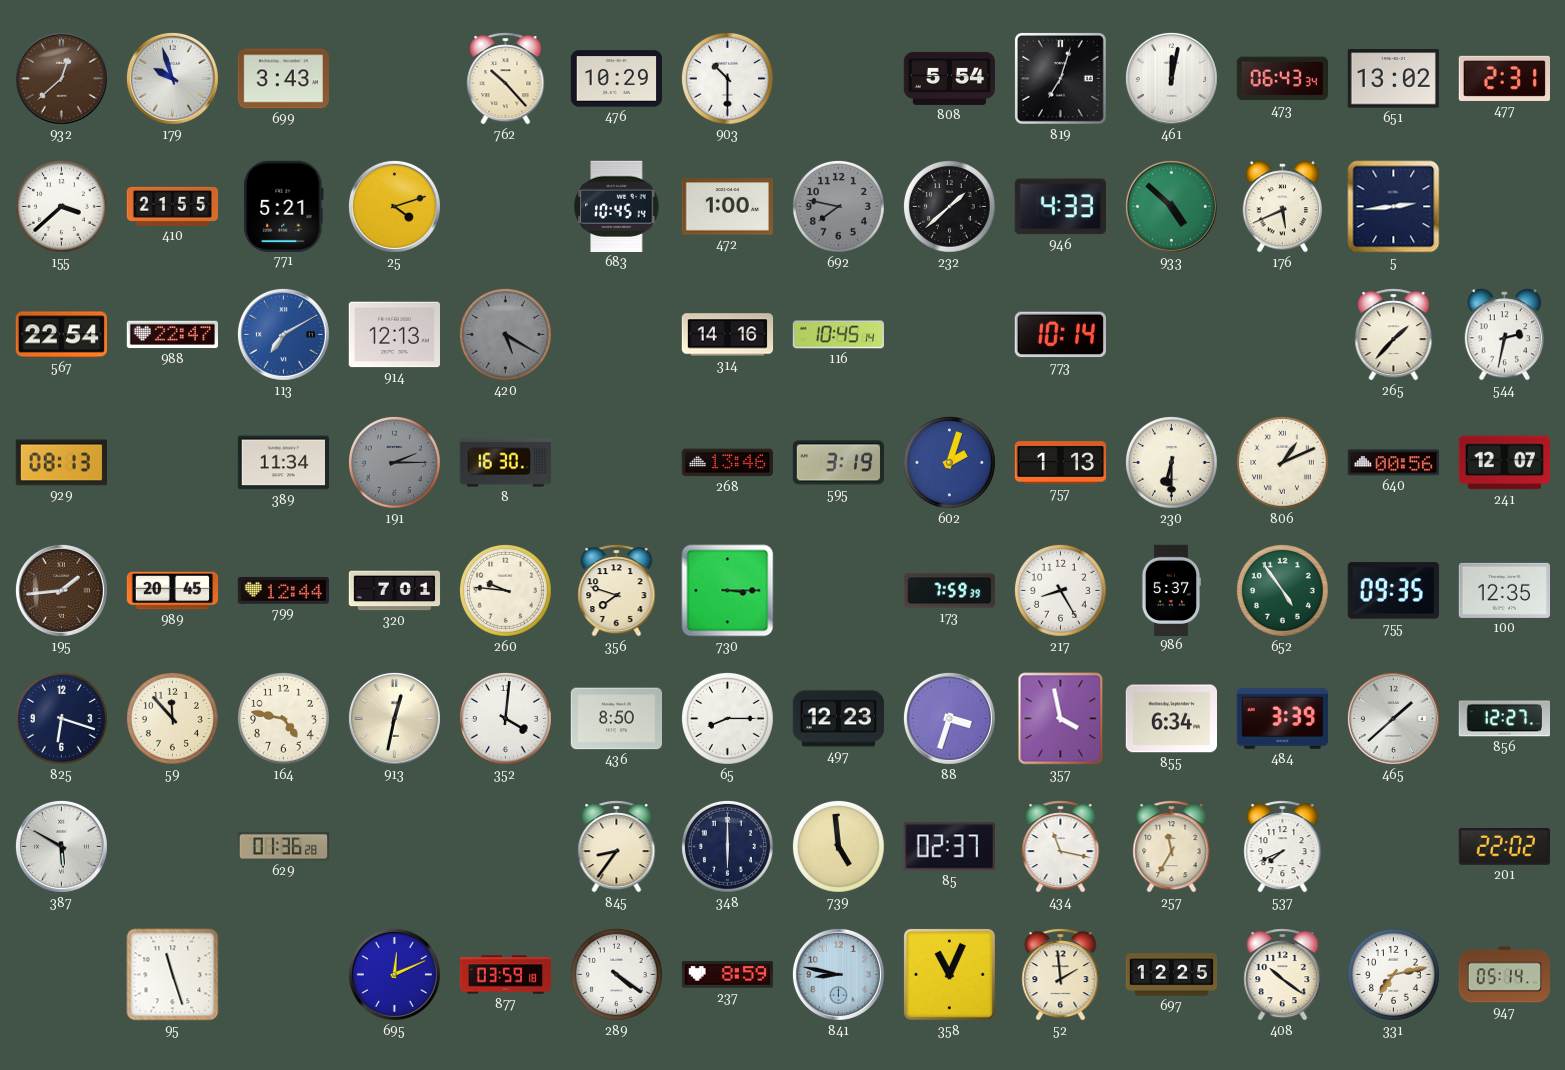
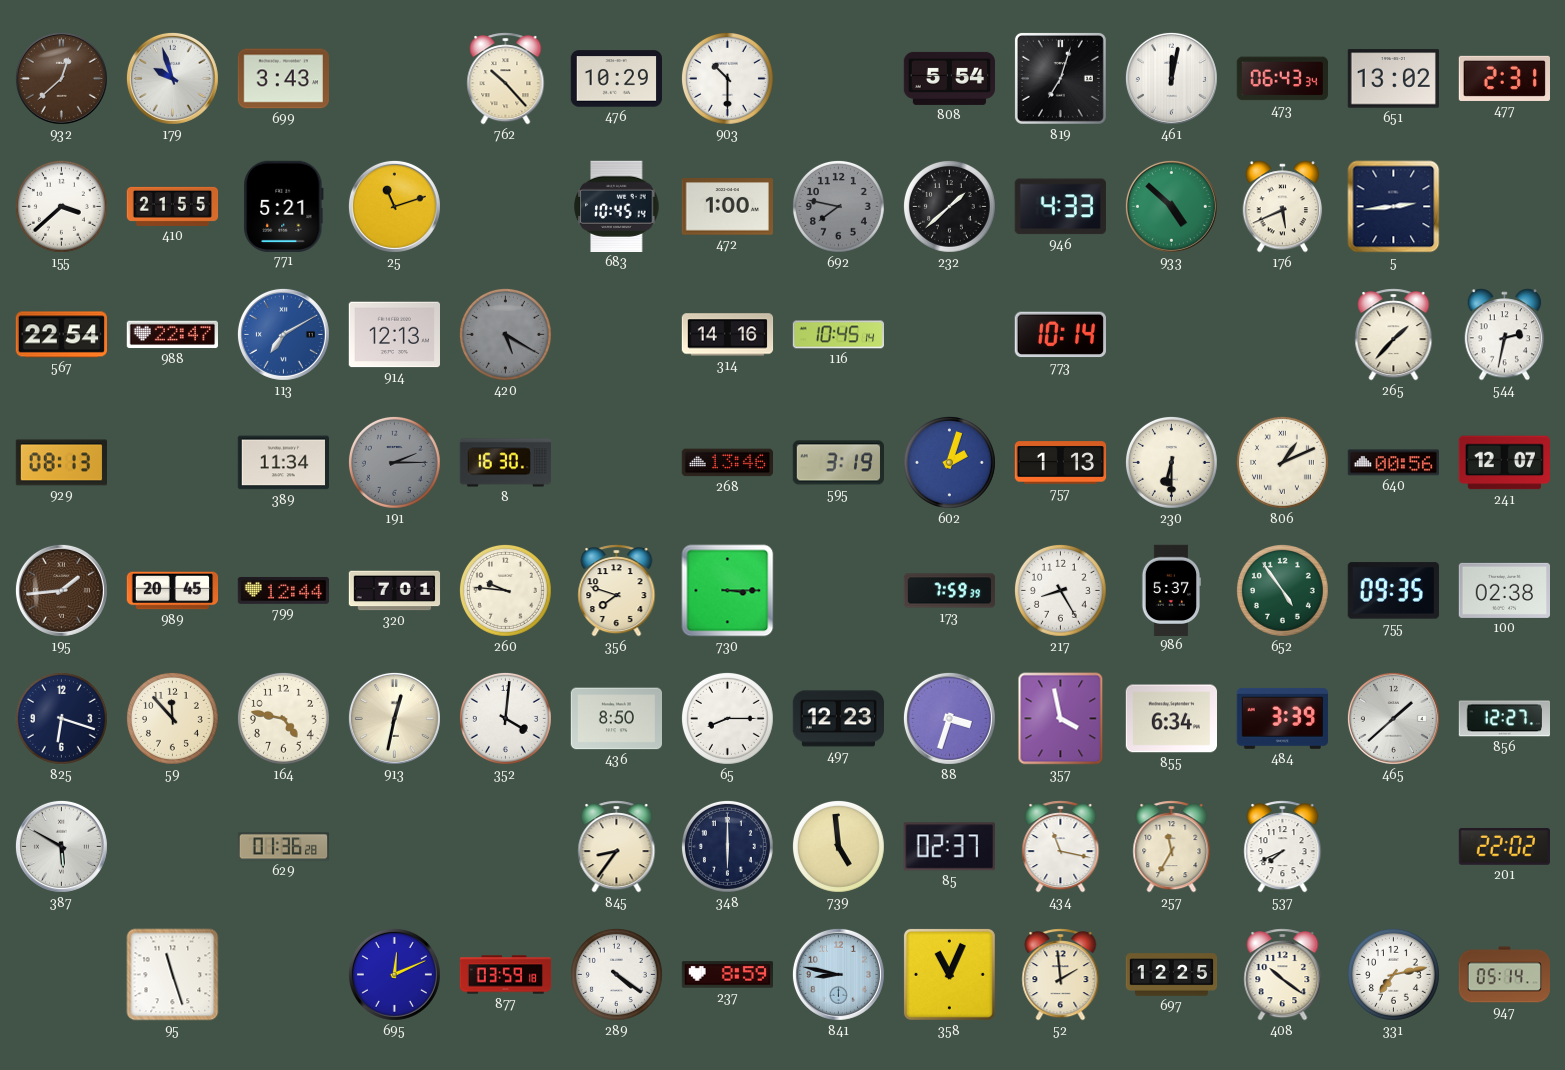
25: 4:12 -> 11:12
100: 12:35 -> 02:38
